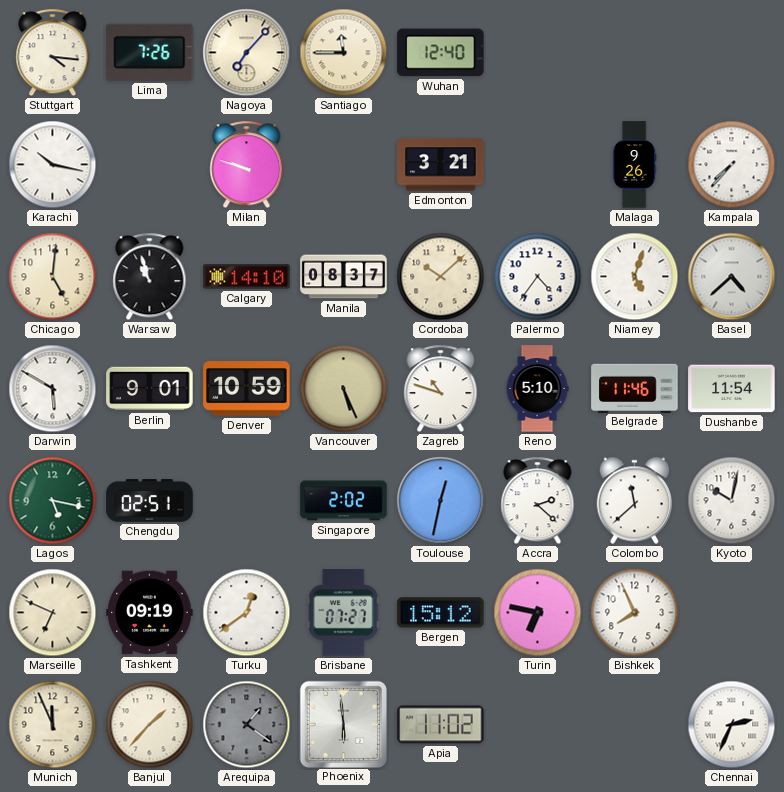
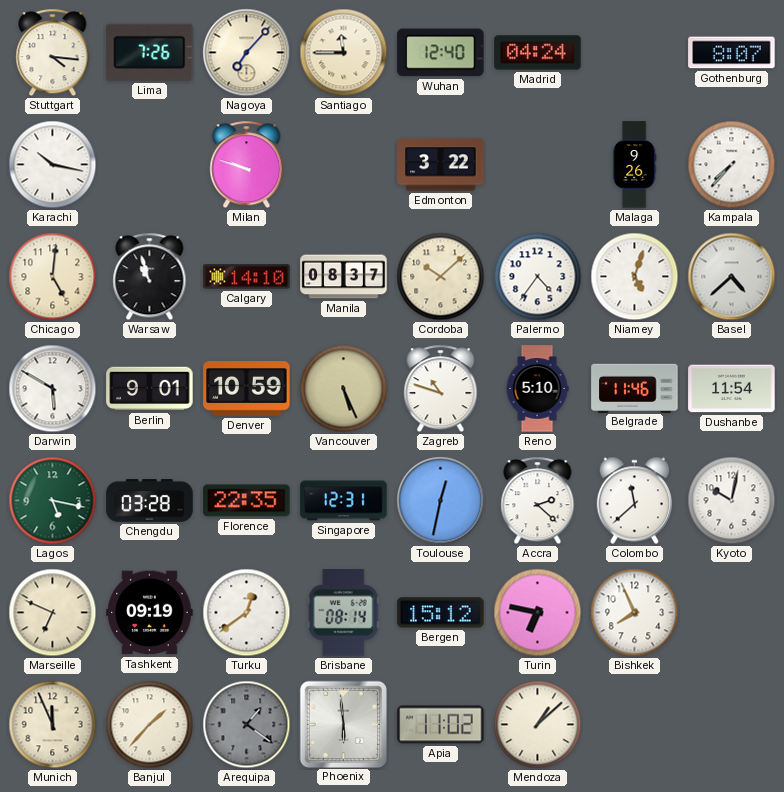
Madrid: none -> 04:24
Gothenburg: none -> 8:07
Edmonton: 3:21 -> 3:22
Chengdu: 02:51 -> 03:28
Florence: none -> 22:35
Singapore: 2:02 -> 12:31
Brisbane: 07:27 -> 08:14
Mendoza: none -> 1:08
Chennai: 2:34 -> none
